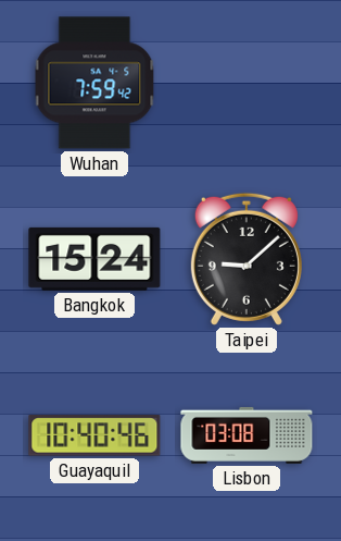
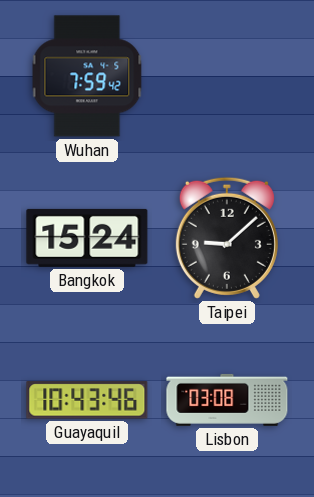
Guayaquil: 10:40 -> 10:43
